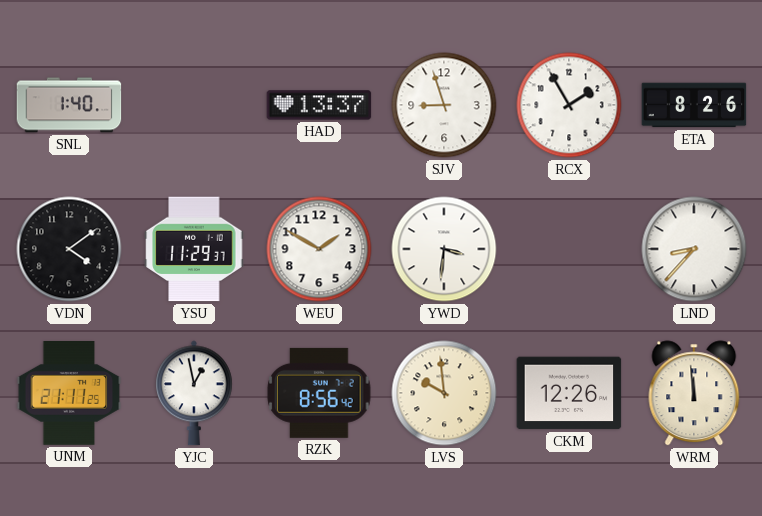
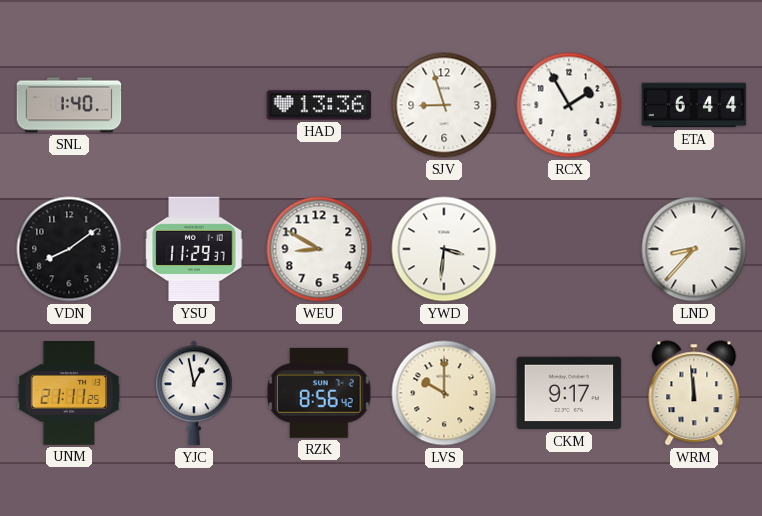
HAD: 13:37 -> 13:36
ETA: 8:26 -> 6:44
VDN: 4:09 -> 8:09
WEU: 1:50 -> 8:50
LVS: 9:59 -> 10:00
CKM: 12:26 -> 9:17
